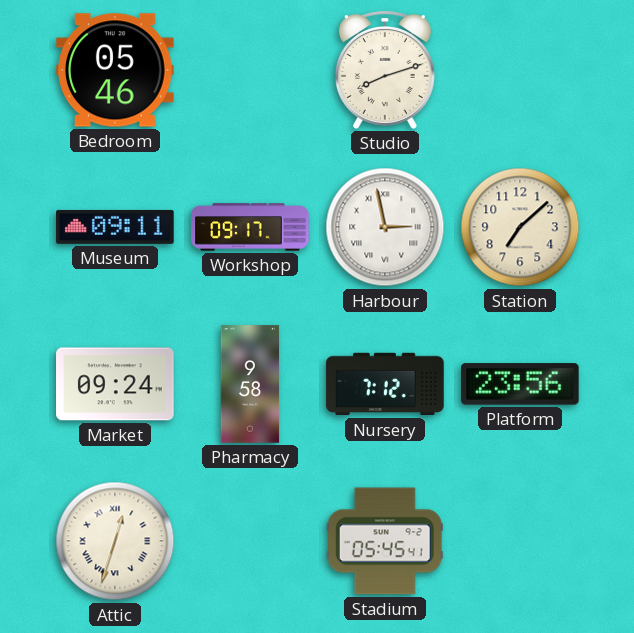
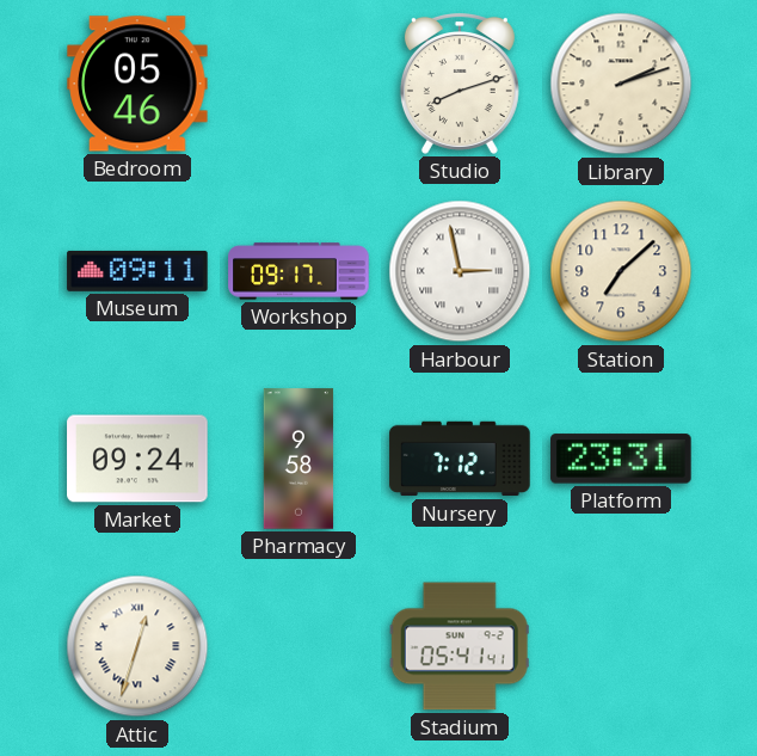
Library: none -> 2:12
Platform: 23:56 -> 23:31
Stadium: 05:45 -> 05:41
